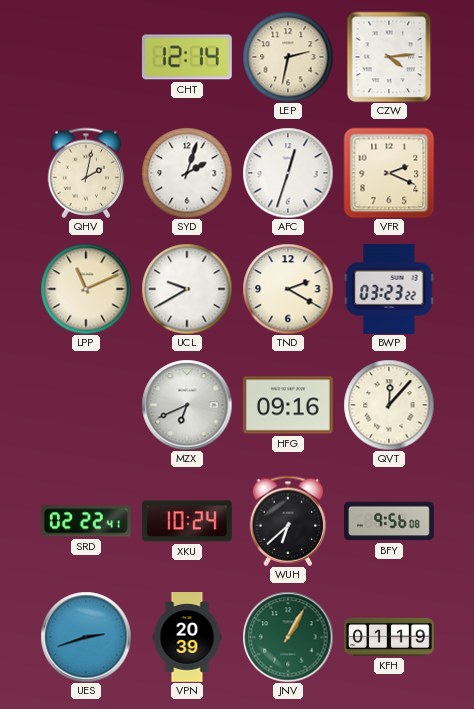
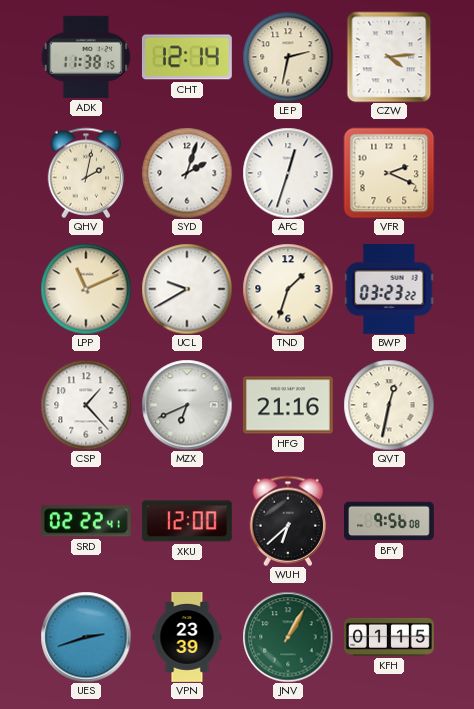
ADK: none -> 11:38
TND: 2:20 -> 1:33
CSP: none -> 1:23
HFG: 09:16 -> 21:16
QVT: 12:07 -> 12:32
XKU: 10:24 -> 12:00
VPN: 20:39 -> 23:39
KFH: 01:19 -> 01:15
